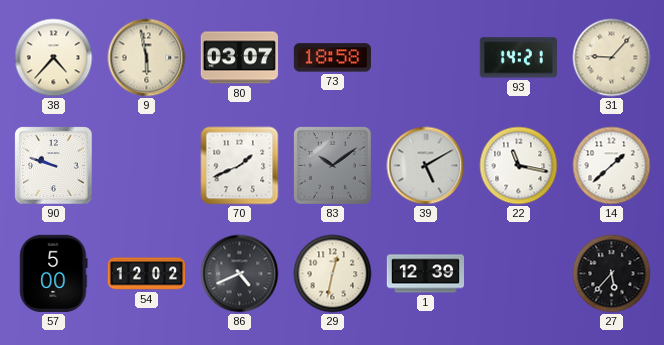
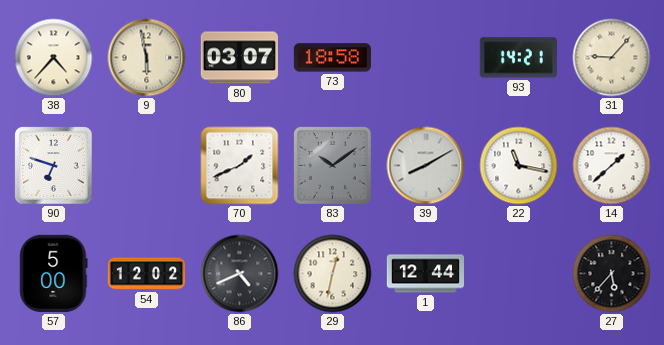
90: 9:48 -> 6:48
39: 5:10 -> 8:10
1: 12:39 -> 12:44
